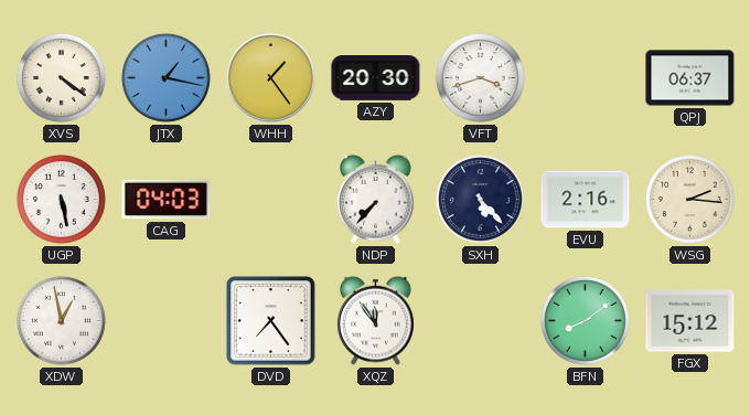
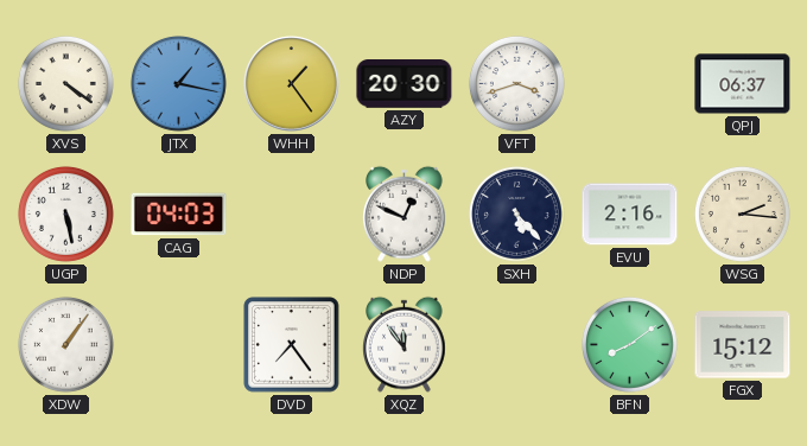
NDP: 7:37 -> 12:49
XDW: 12:58 -> 1:06
